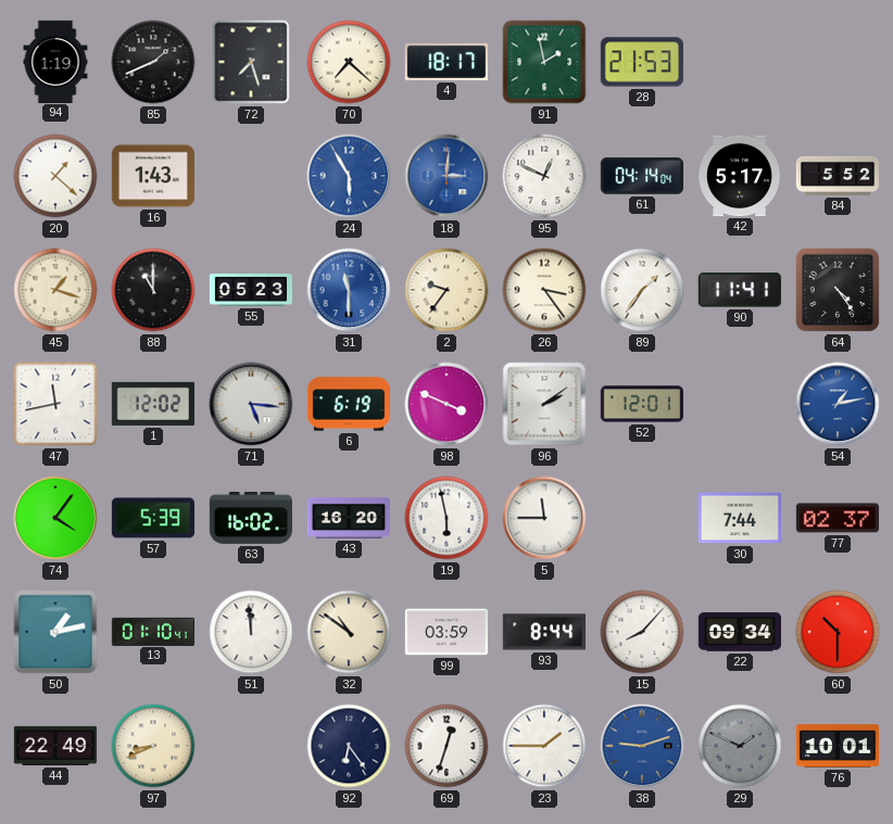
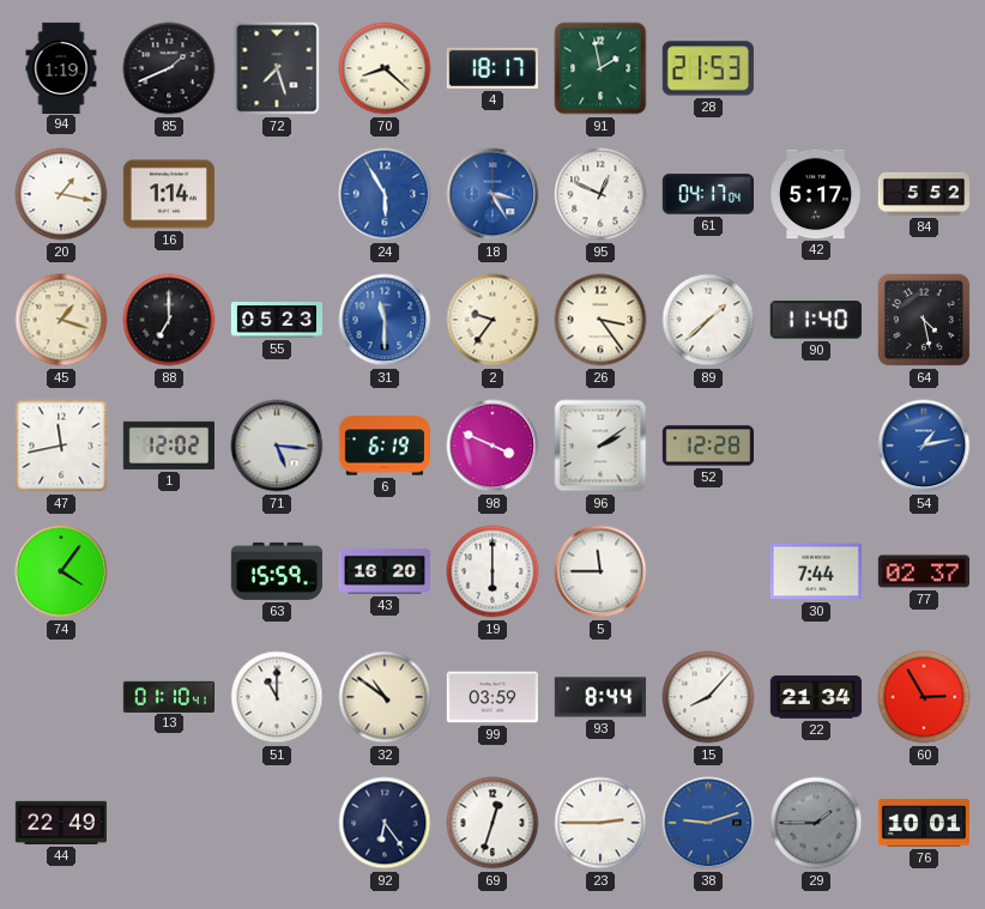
70: 7:22 -> 8:22
20: 1:22 -> 1:17
16: 1:43 -> 1:14
18: 3:01 -> 3:25
61: 04:14 -> 04:17
88: 11:00 -> 7:00
89: 1:36 -> 1:38
90: 11:41 -> 11:40
64: 4:24 -> 4:28
52: 12:01 -> 12:28
57: 5:39 -> none
63: 16:02 -> 15:59
19: 5:58 -> 6:00
50: 1:13 -> none
51: 11:59 -> 11:00
22: 09:34 -> 21:34
60: 10:30 -> 2:55
97: 8:41 -> none
23: 1:45 -> 2:45
29: 1:49 -> 1:45
